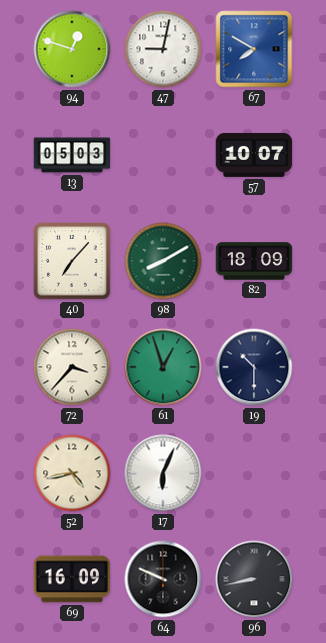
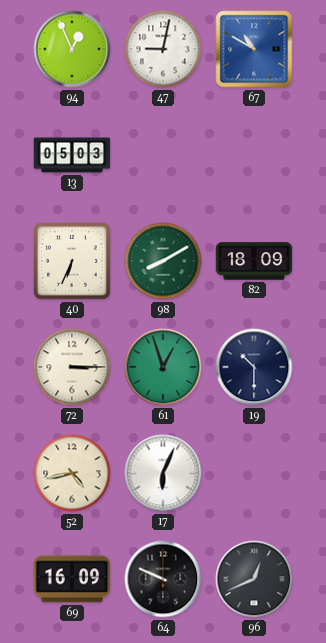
94: 12:48 -> 12:56
67: 7:50 -> 10:50
57: 10:07 -> none
40: 7:07 -> 6:34
72: 3:37 -> 3:15
96: 8:43 -> 12:41
